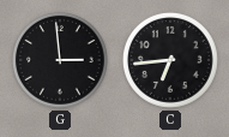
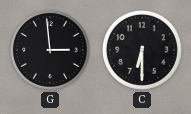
C: 6:44 -> 6:30
